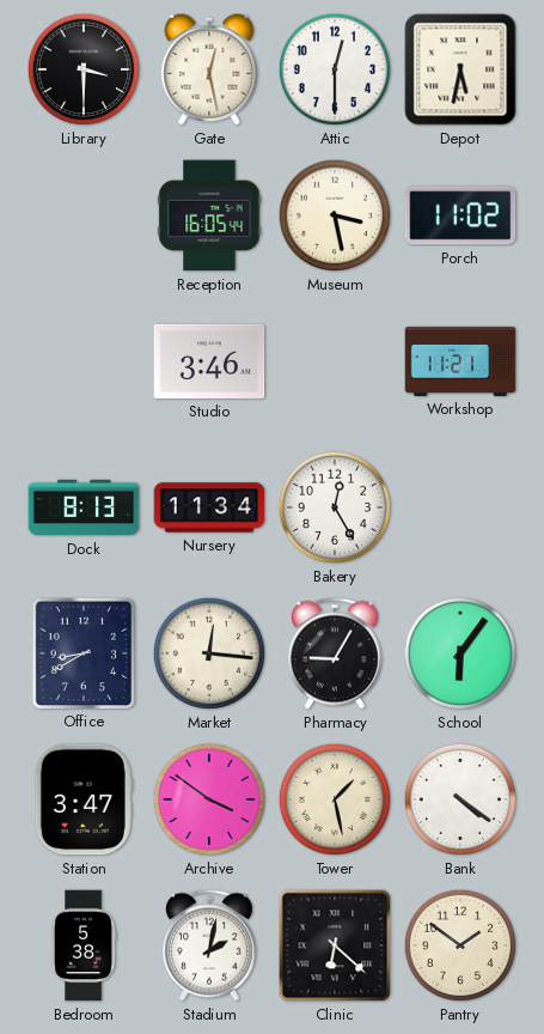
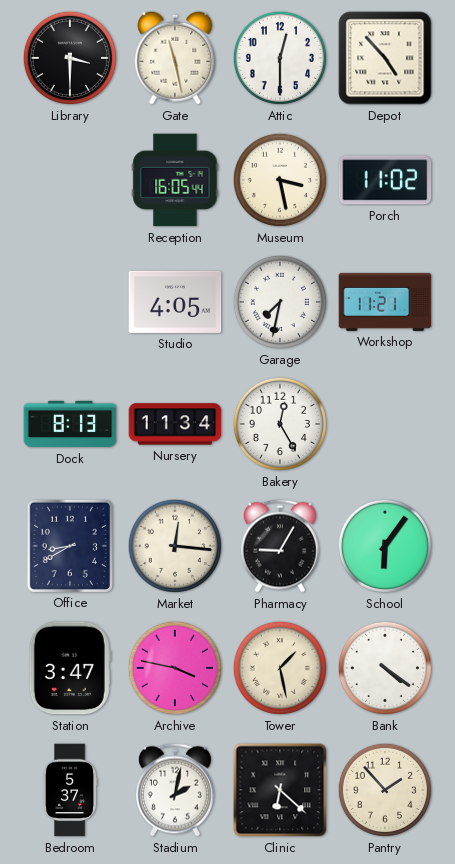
Gate: 12:28 -> 11:28
Depot: 5:32 -> 4:53
Studio: 3:46 -> 4:05
Garage: none -> 7:32
Archive: 3:51 -> 3:47
Bedroom: 5:38 -> 5:37
Pantry: 1:51 -> 1:53
